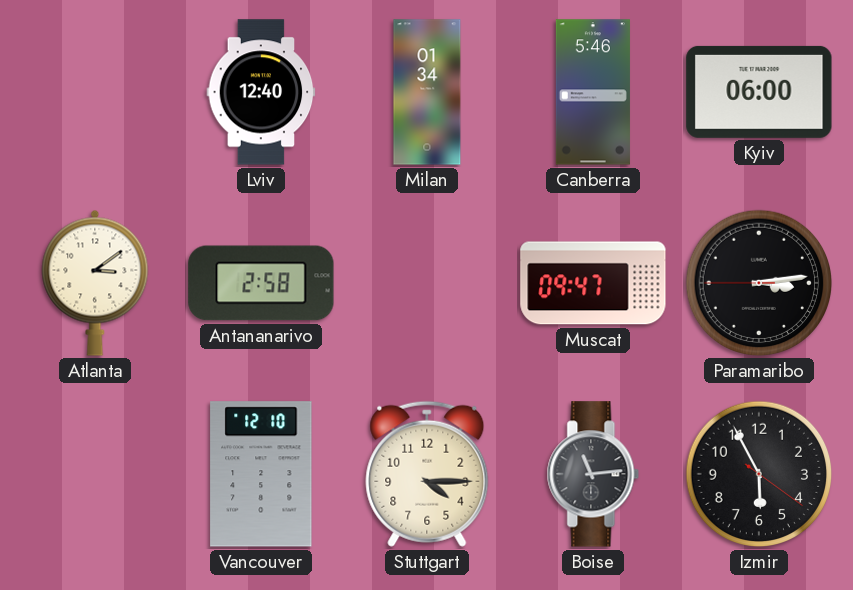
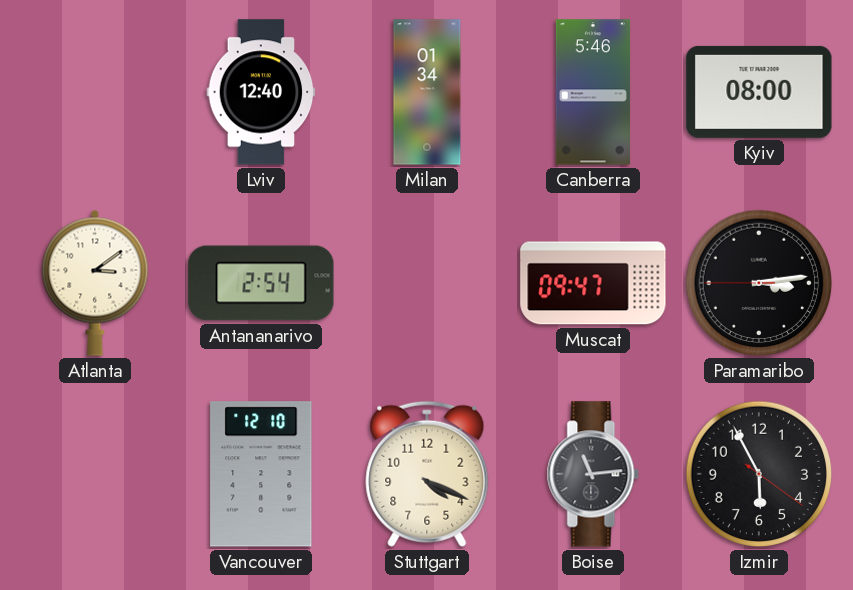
Kyiv: 06:00 -> 08:00
Antananarivo: 2:58 -> 2:54
Stuttgart: 4:15 -> 4:19
